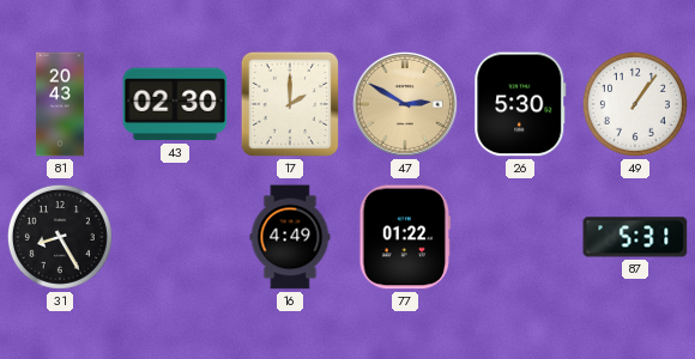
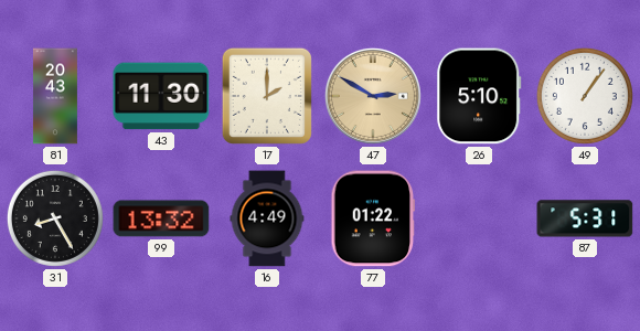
43: 02:30 -> 11:30
26: 5:30 -> 5:10
99: none -> 13:32
